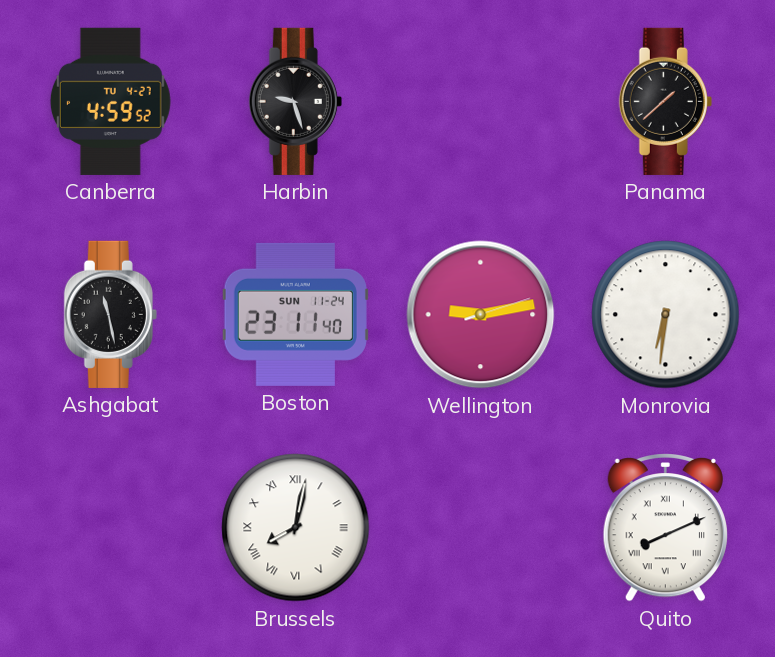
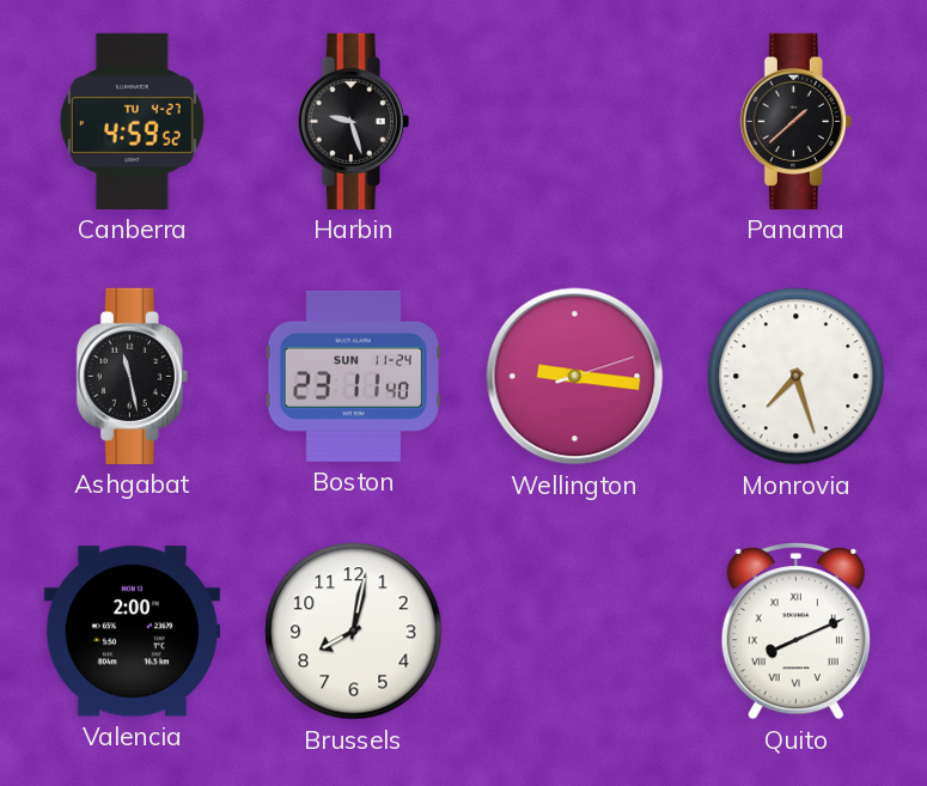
Wellington: 9:13 -> 9:16
Monrovia: 6:31 -> 7:27
Valencia: none -> 2:00
Brussels numerals: Roman -> Arabic
